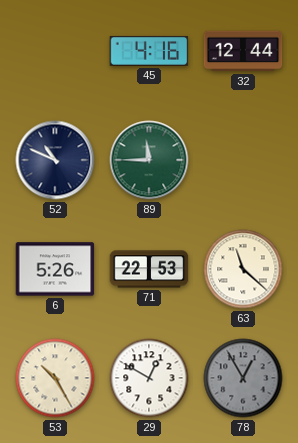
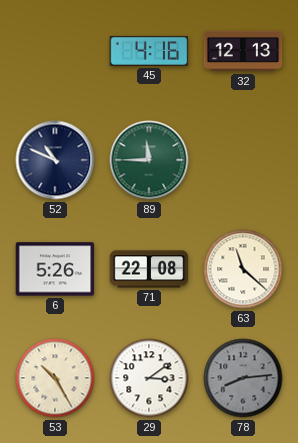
32: 12:44 -> 12:13
71: 22:53 -> 22:08
29: 12:50 -> 3:09
78: 12:55 -> 8:14
